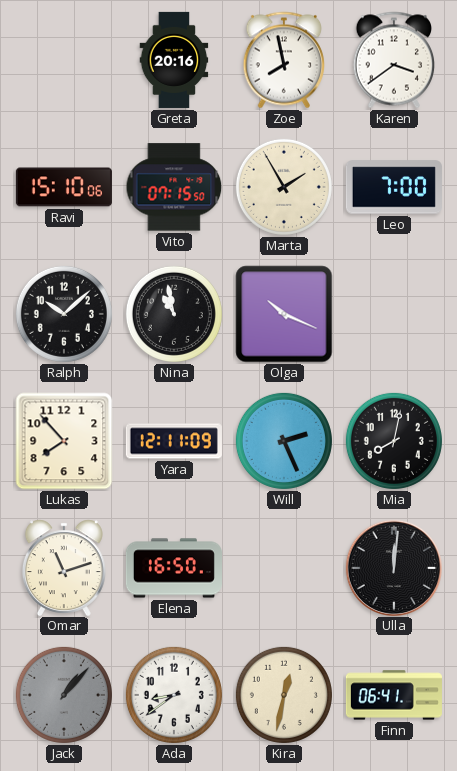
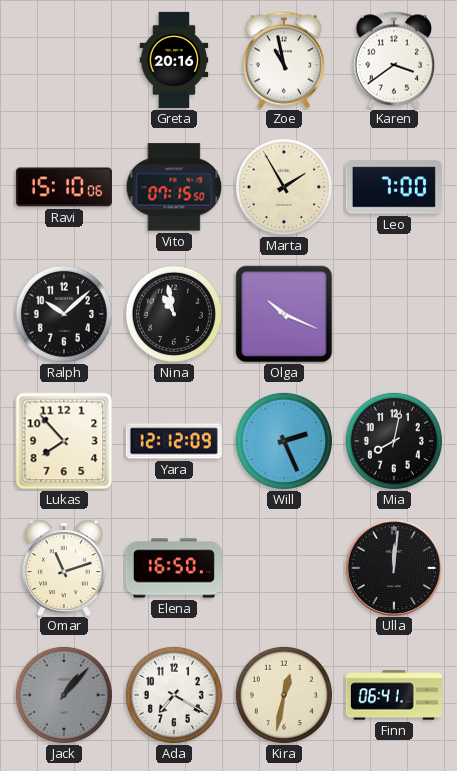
Zoe: 7:58 -> 10:58
Yara: 12:11 -> 12:12
Ada: 8:39 -> 7:20
